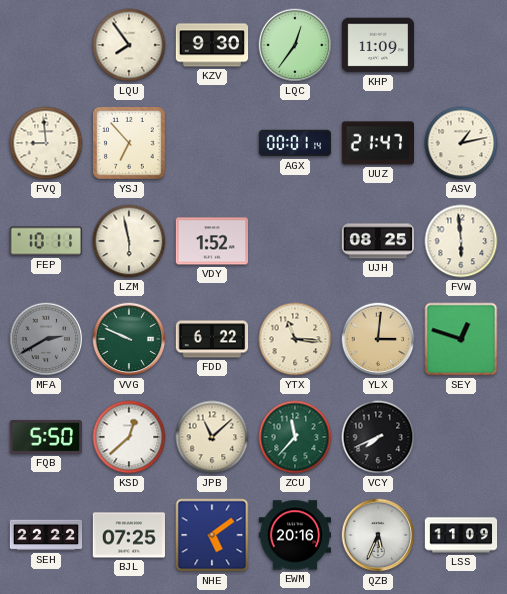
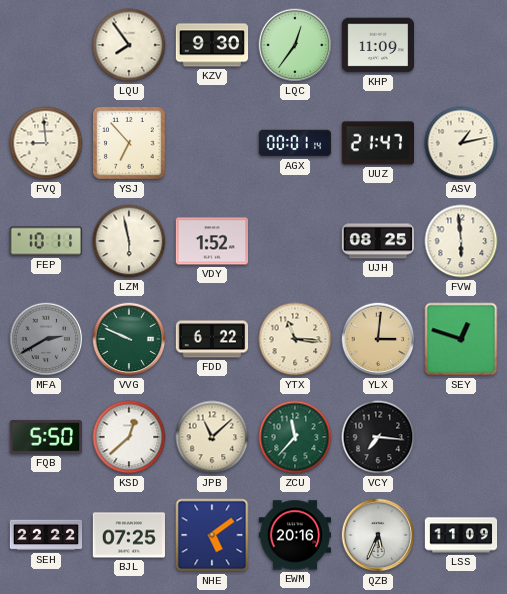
VCY: 7:41 -> 7:16
